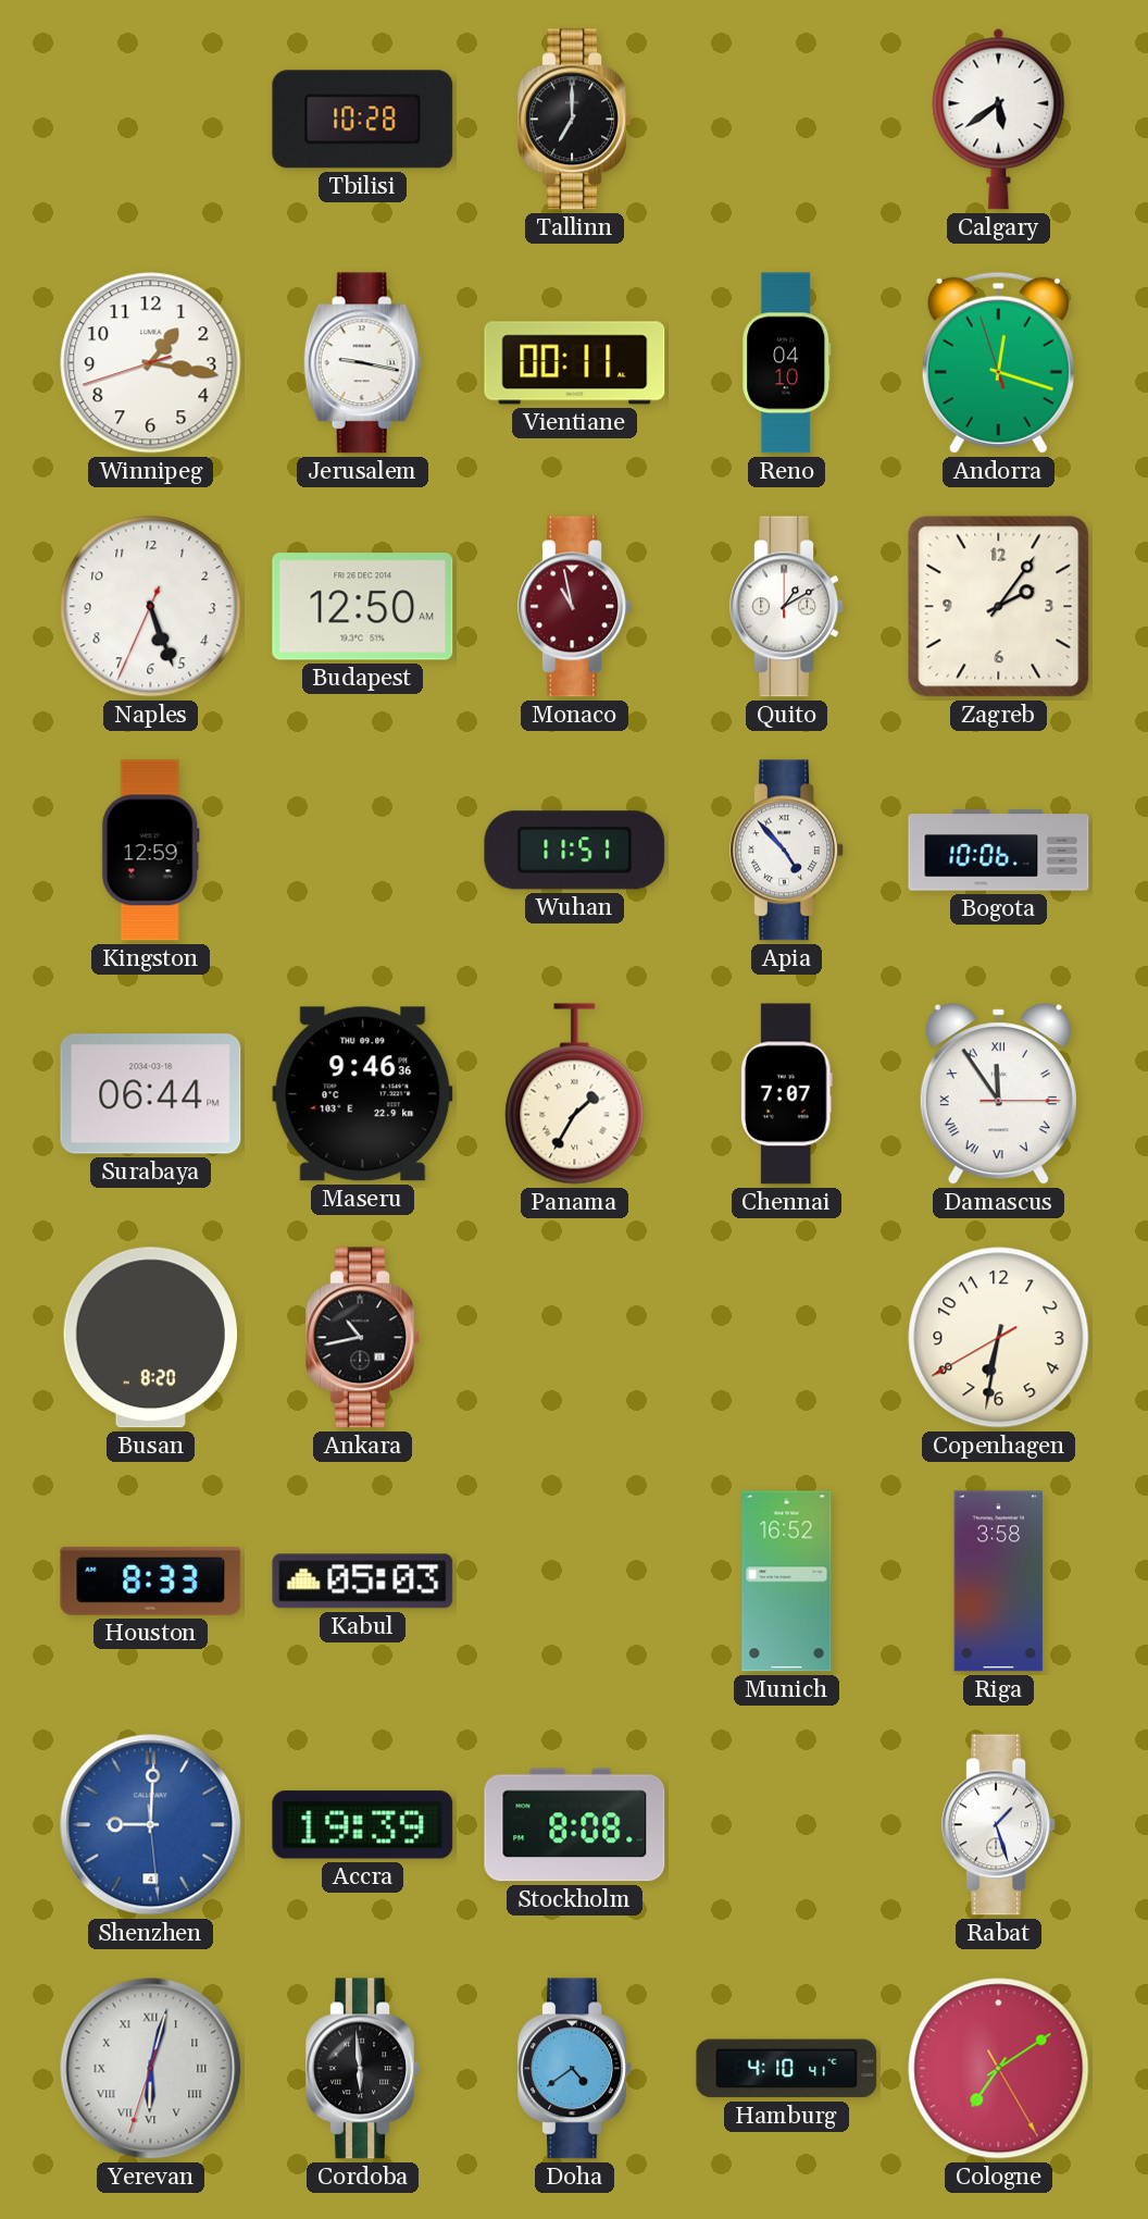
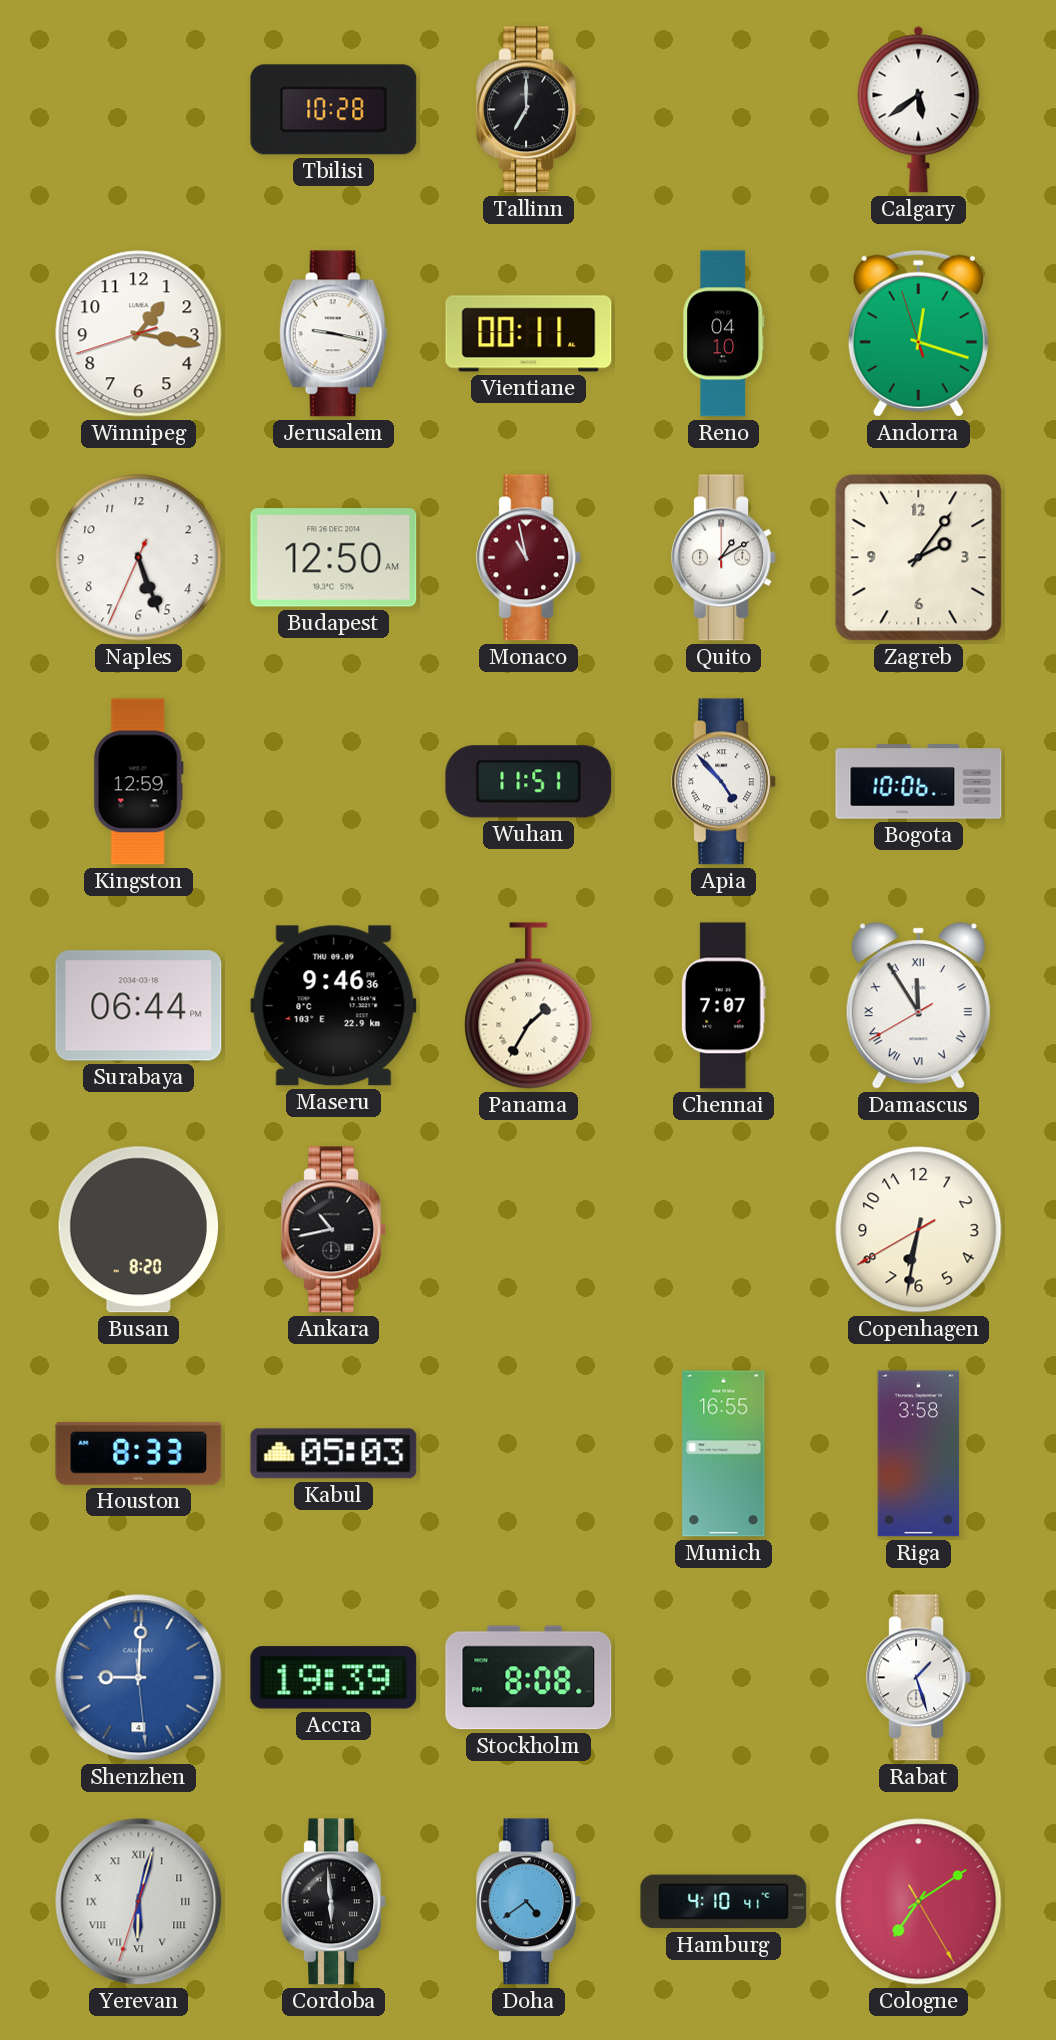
Damascus: 11:54:15 -> 11:54:40
Munich: 16:52 -> 16:55
